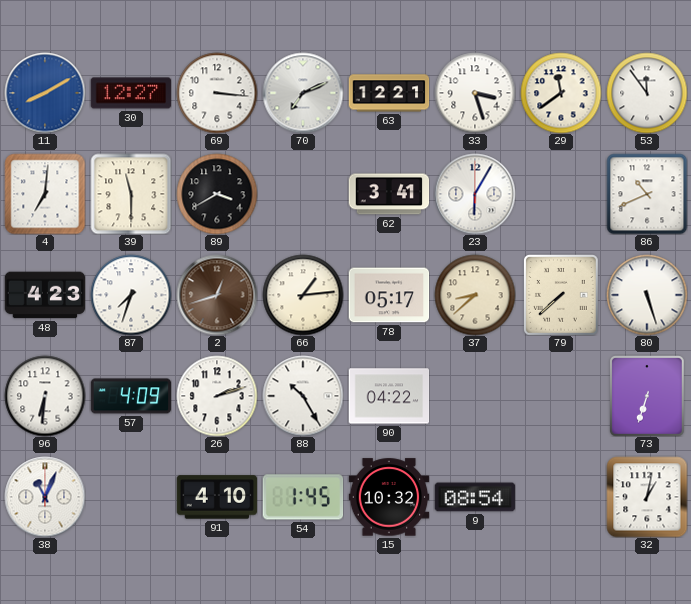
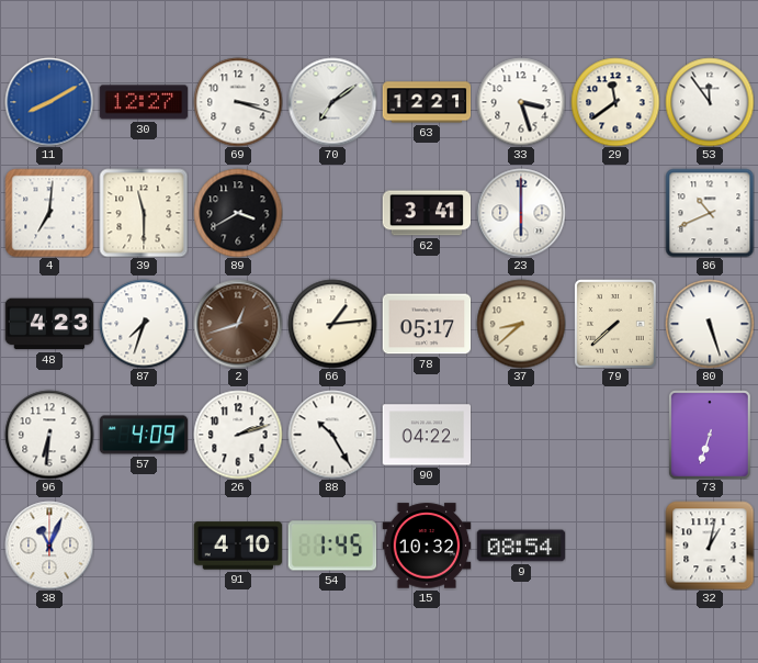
69: 3:16 -> 3:18
70: 7:11 -> 7:09
23: 6:05 -> 6:00
